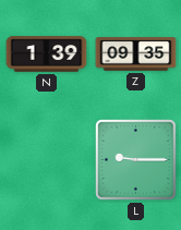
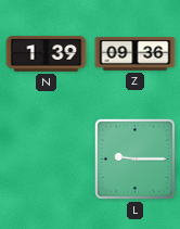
Z: 09:35 -> 09:36
